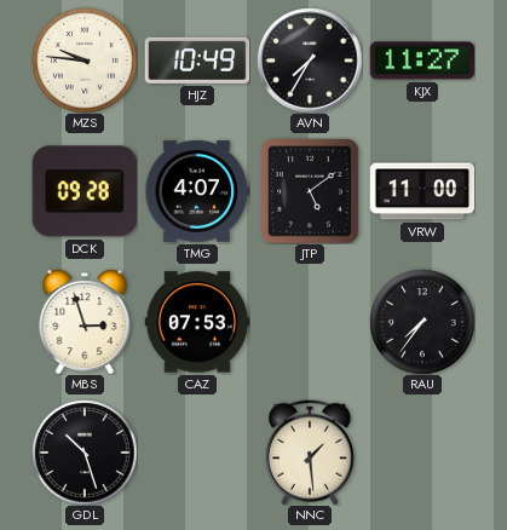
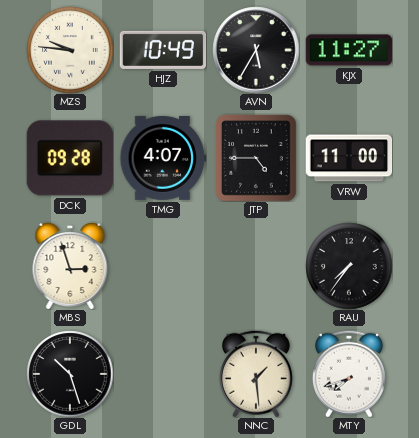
AVN: 7:35 -> 5:35
JTP: 5:09 -> 4:45
CAZ: 07:53 -> none
MTY: none -> 7:42
